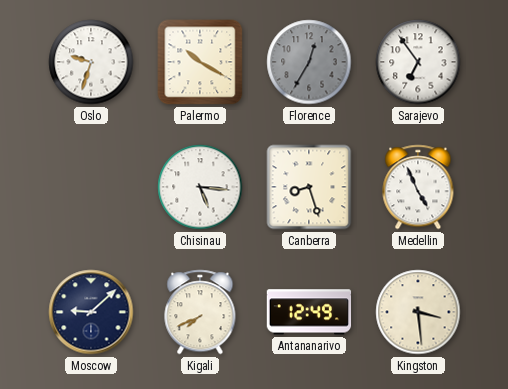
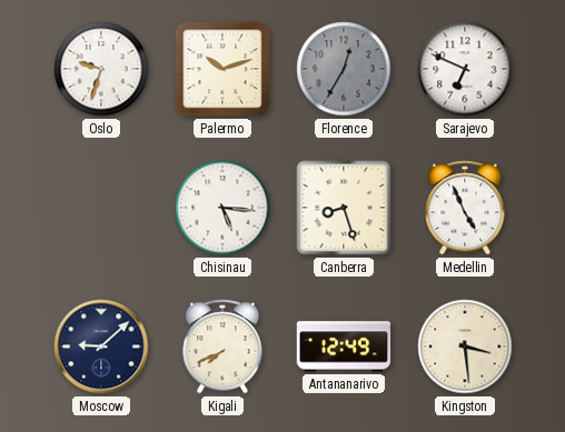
Palermo: 10:20 -> 10:12
Sarajevo: 6:54 -> 6:49
